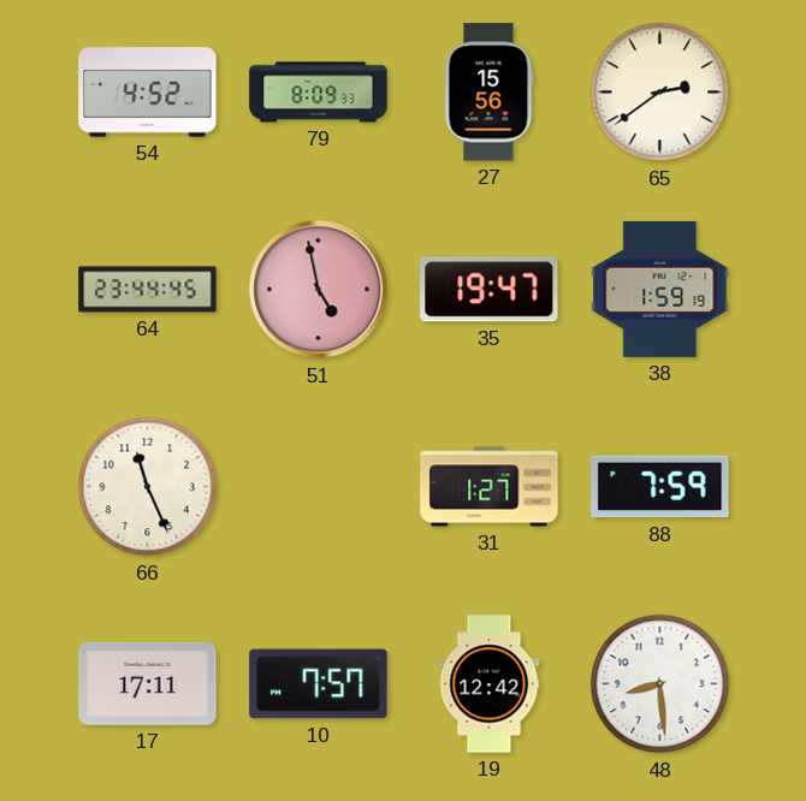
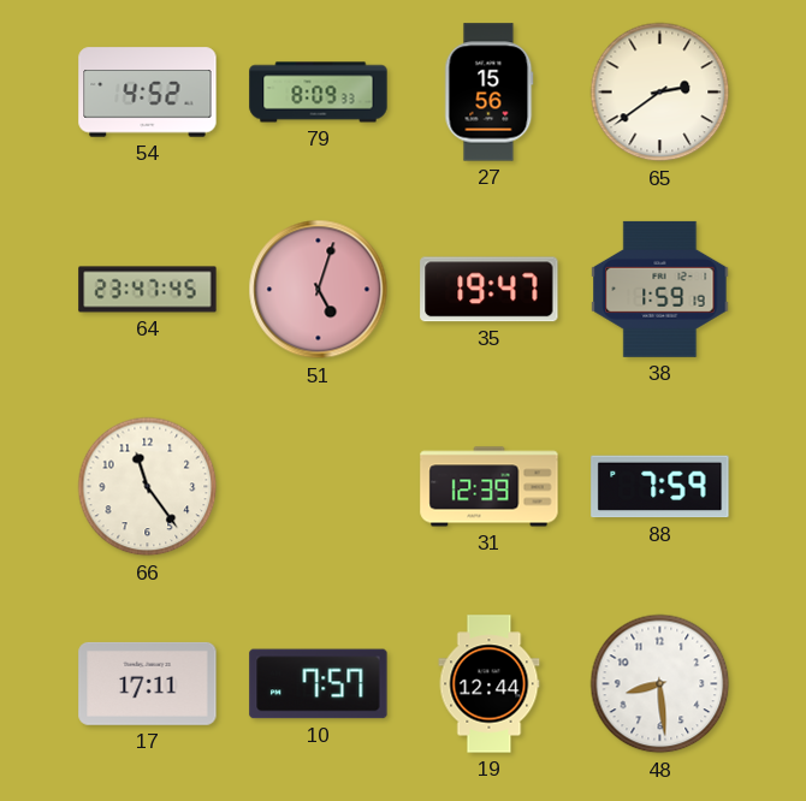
64: 23:44 -> 23:47
51: 4:58 -> 5:03
66: 11:26 -> 11:24
31: 1:27 -> 12:39
19: 12:42 -> 12:44
